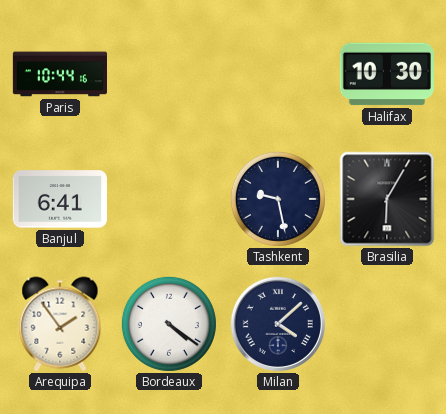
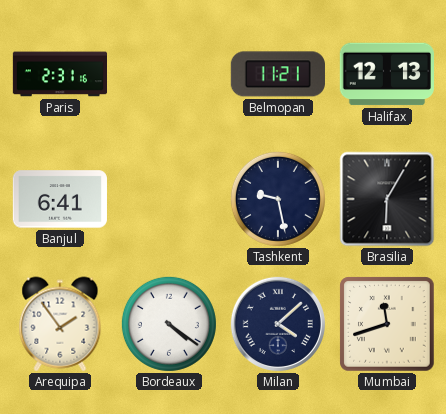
Paris: 10:44 -> 2:31
Belmopan: none -> 11:21
Halifax: 10:30 -> 12:13
Mumbai: none -> 11:42
